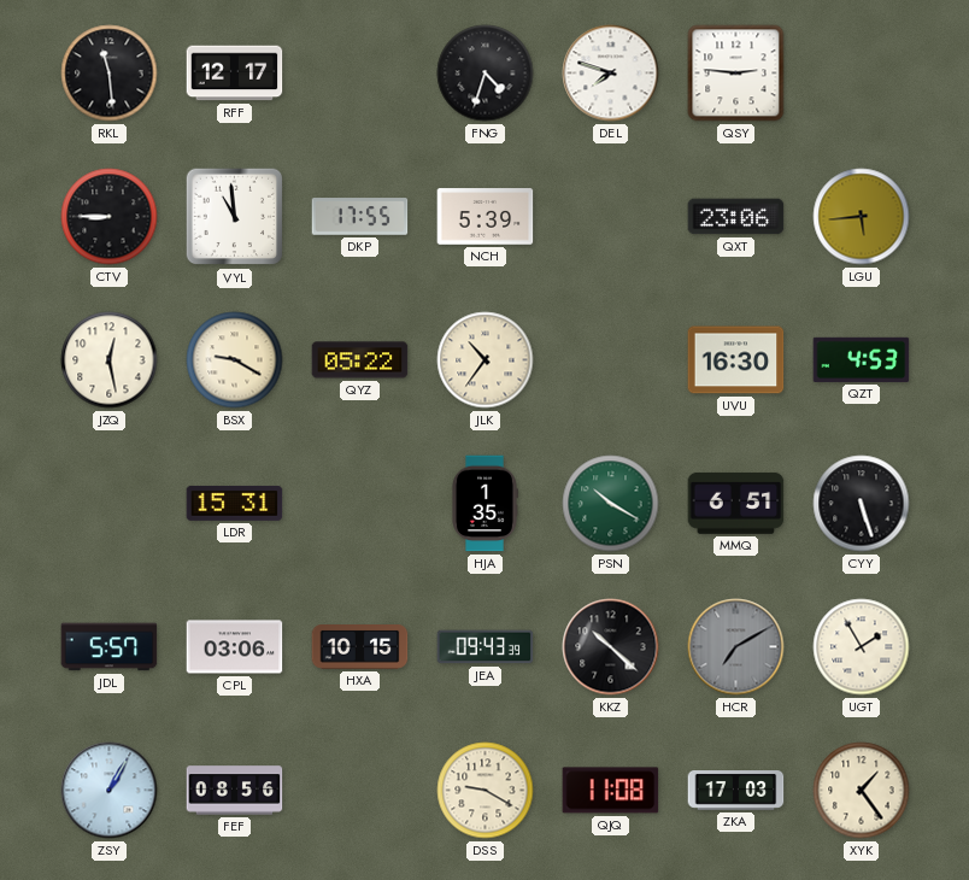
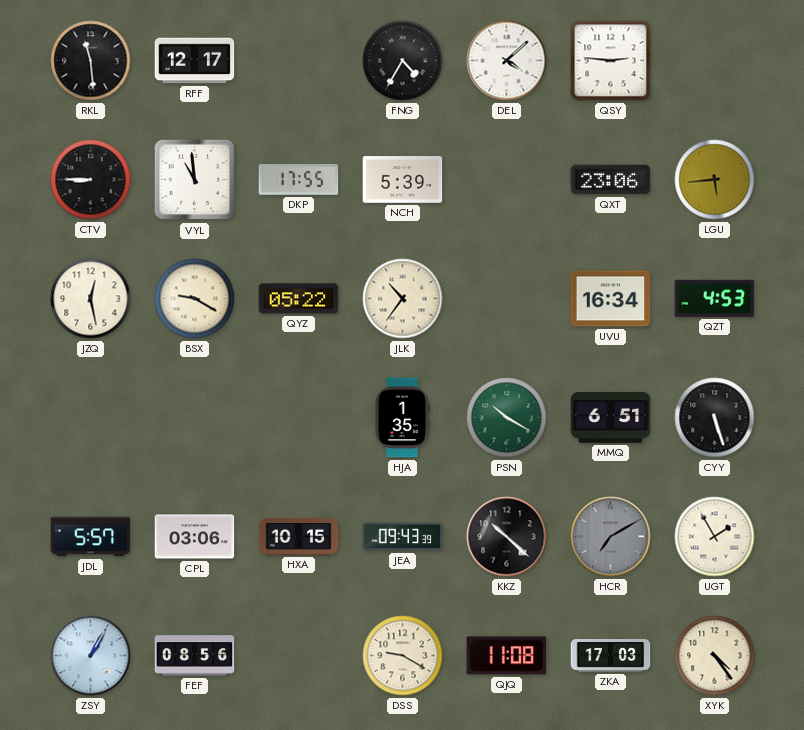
FNG: 4:33 -> 4:35
DEL: 7:48 -> 4:08
UVU: 16:30 -> 16:34
LDR: 15:31 -> none
XYK: 1:24 -> 4:24
